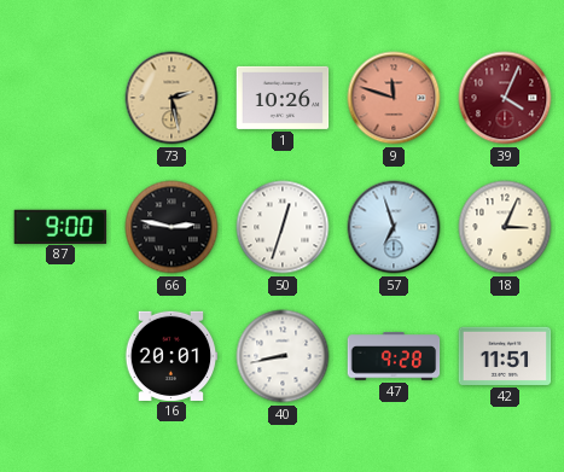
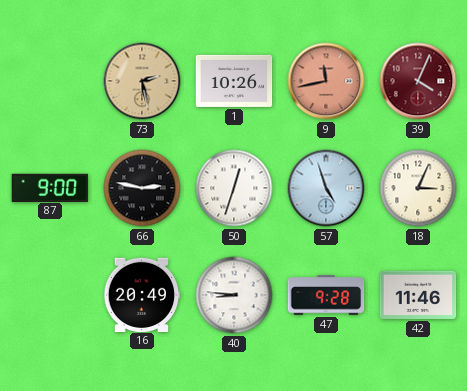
9: 11:48 -> 11:43
57: 6:57 -> 4:57
16: 20:01 -> 20:49
40: 8:43 -> 8:46
42: 11:51 -> 11:46
